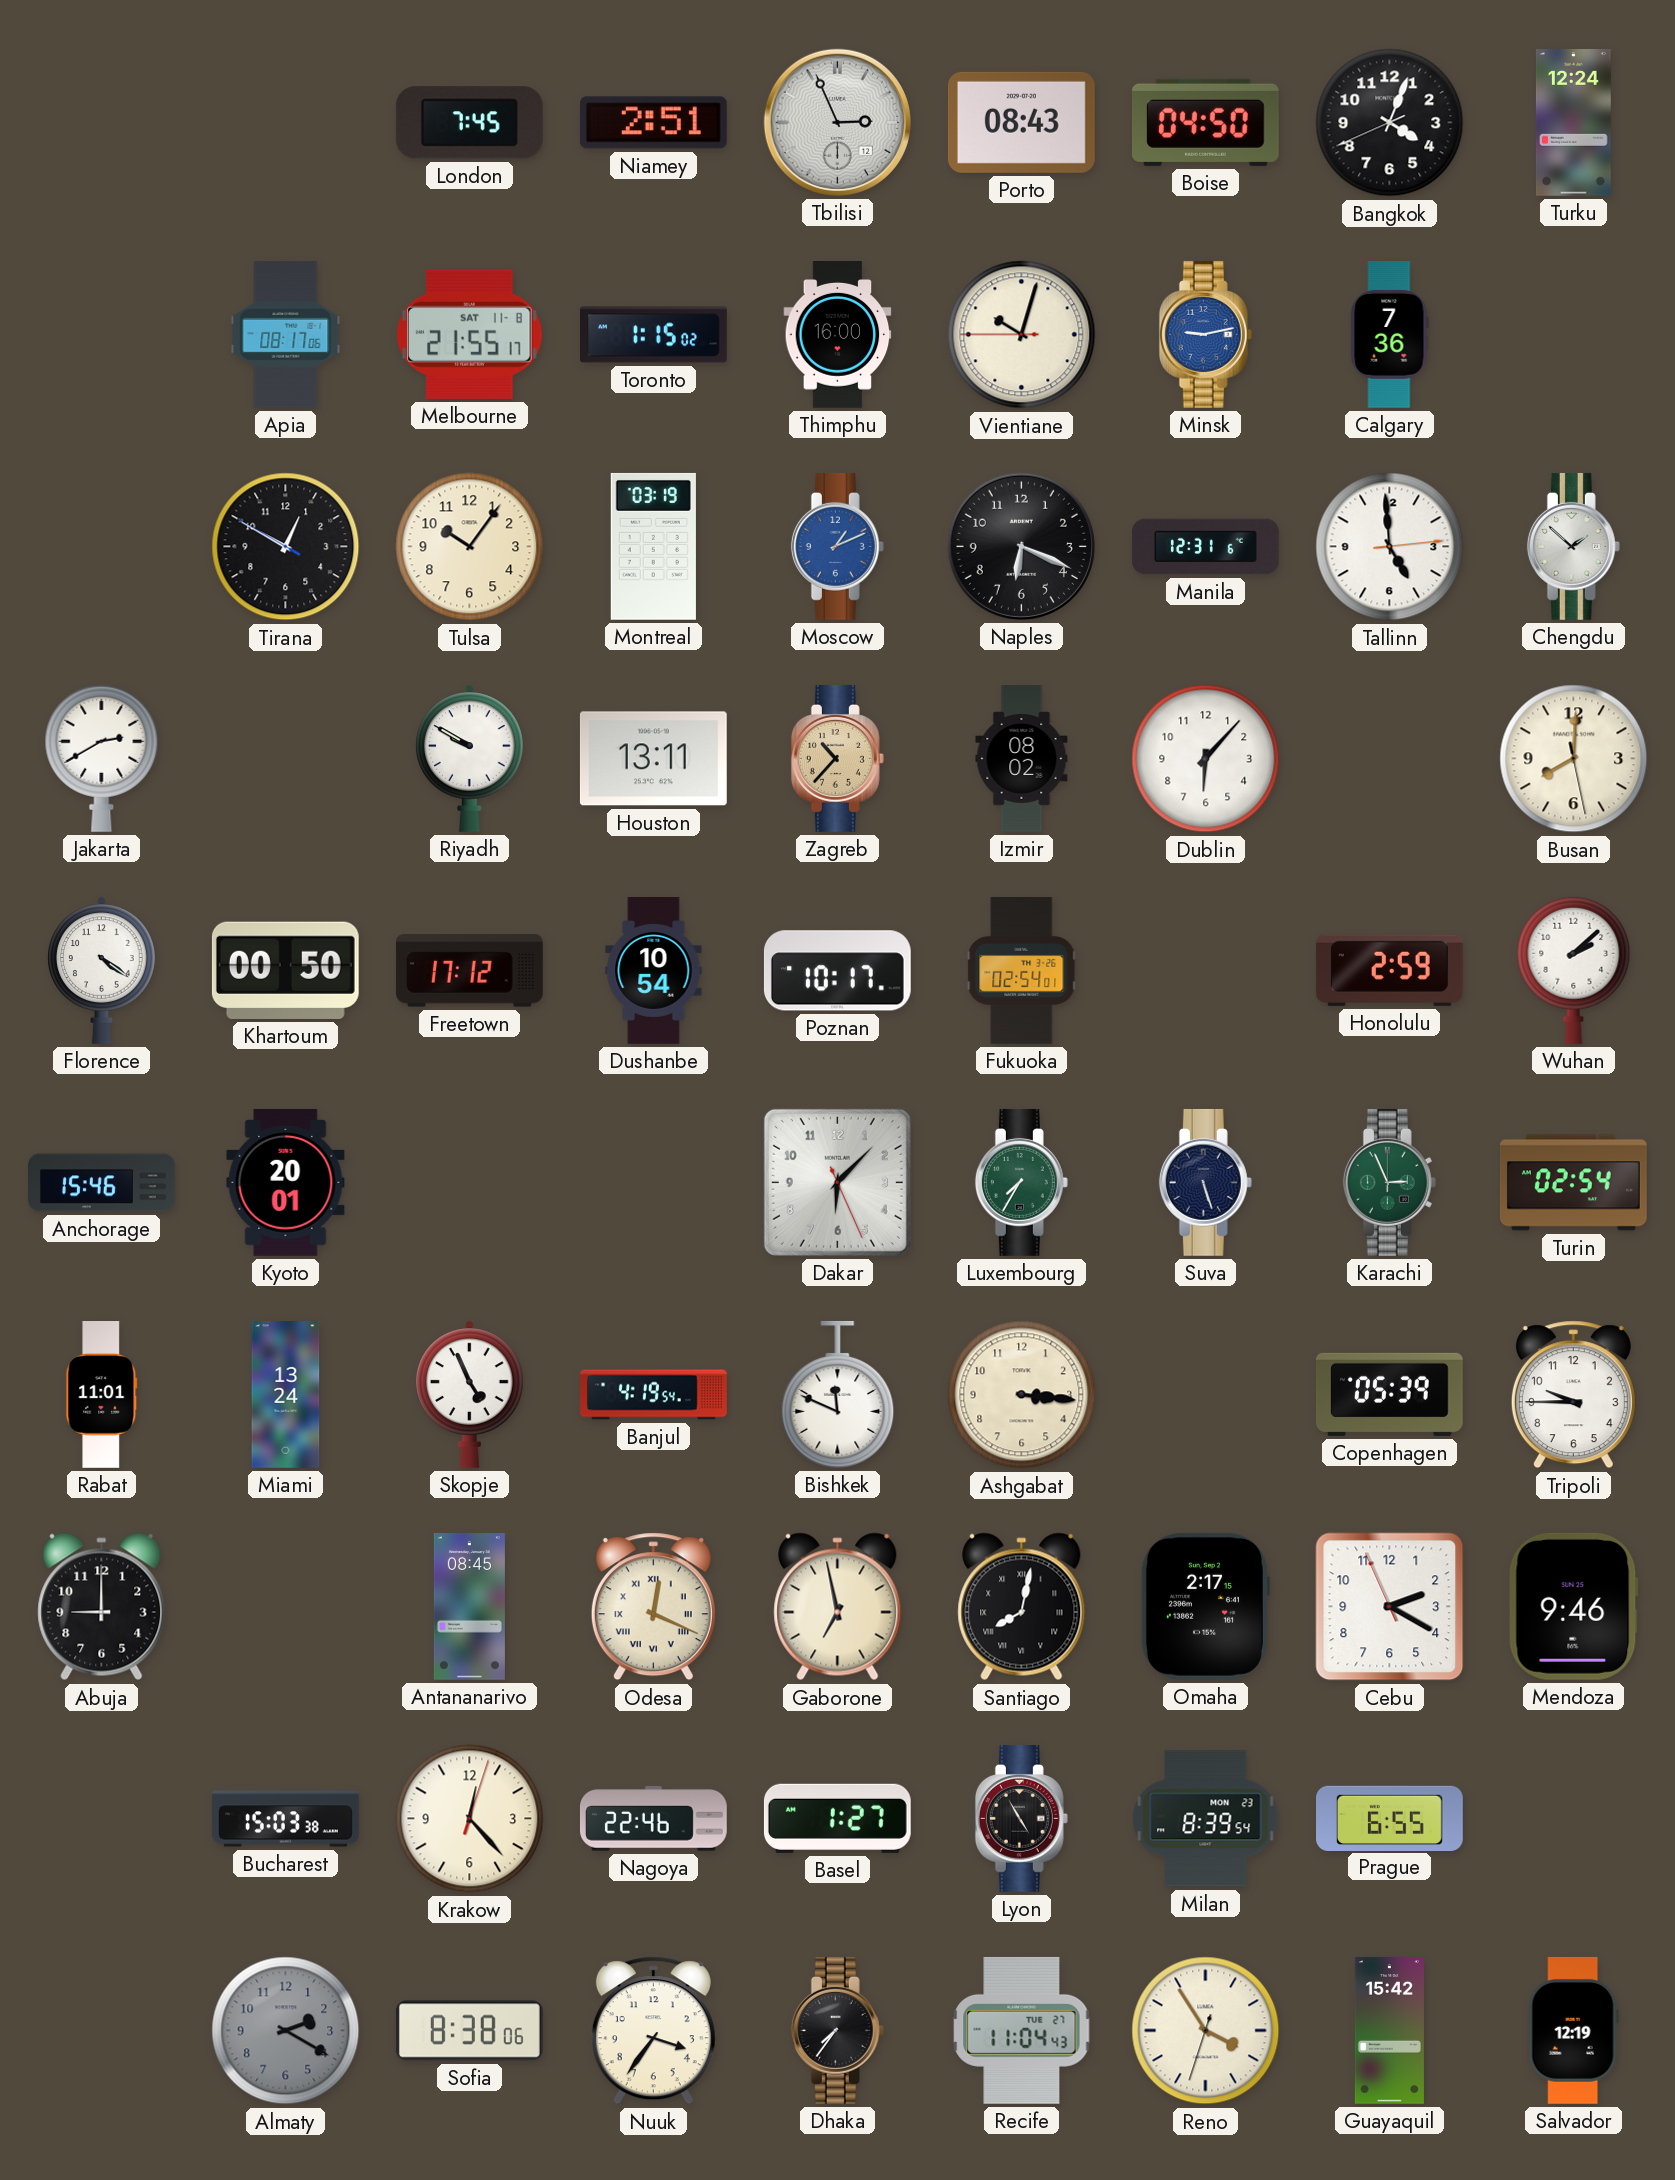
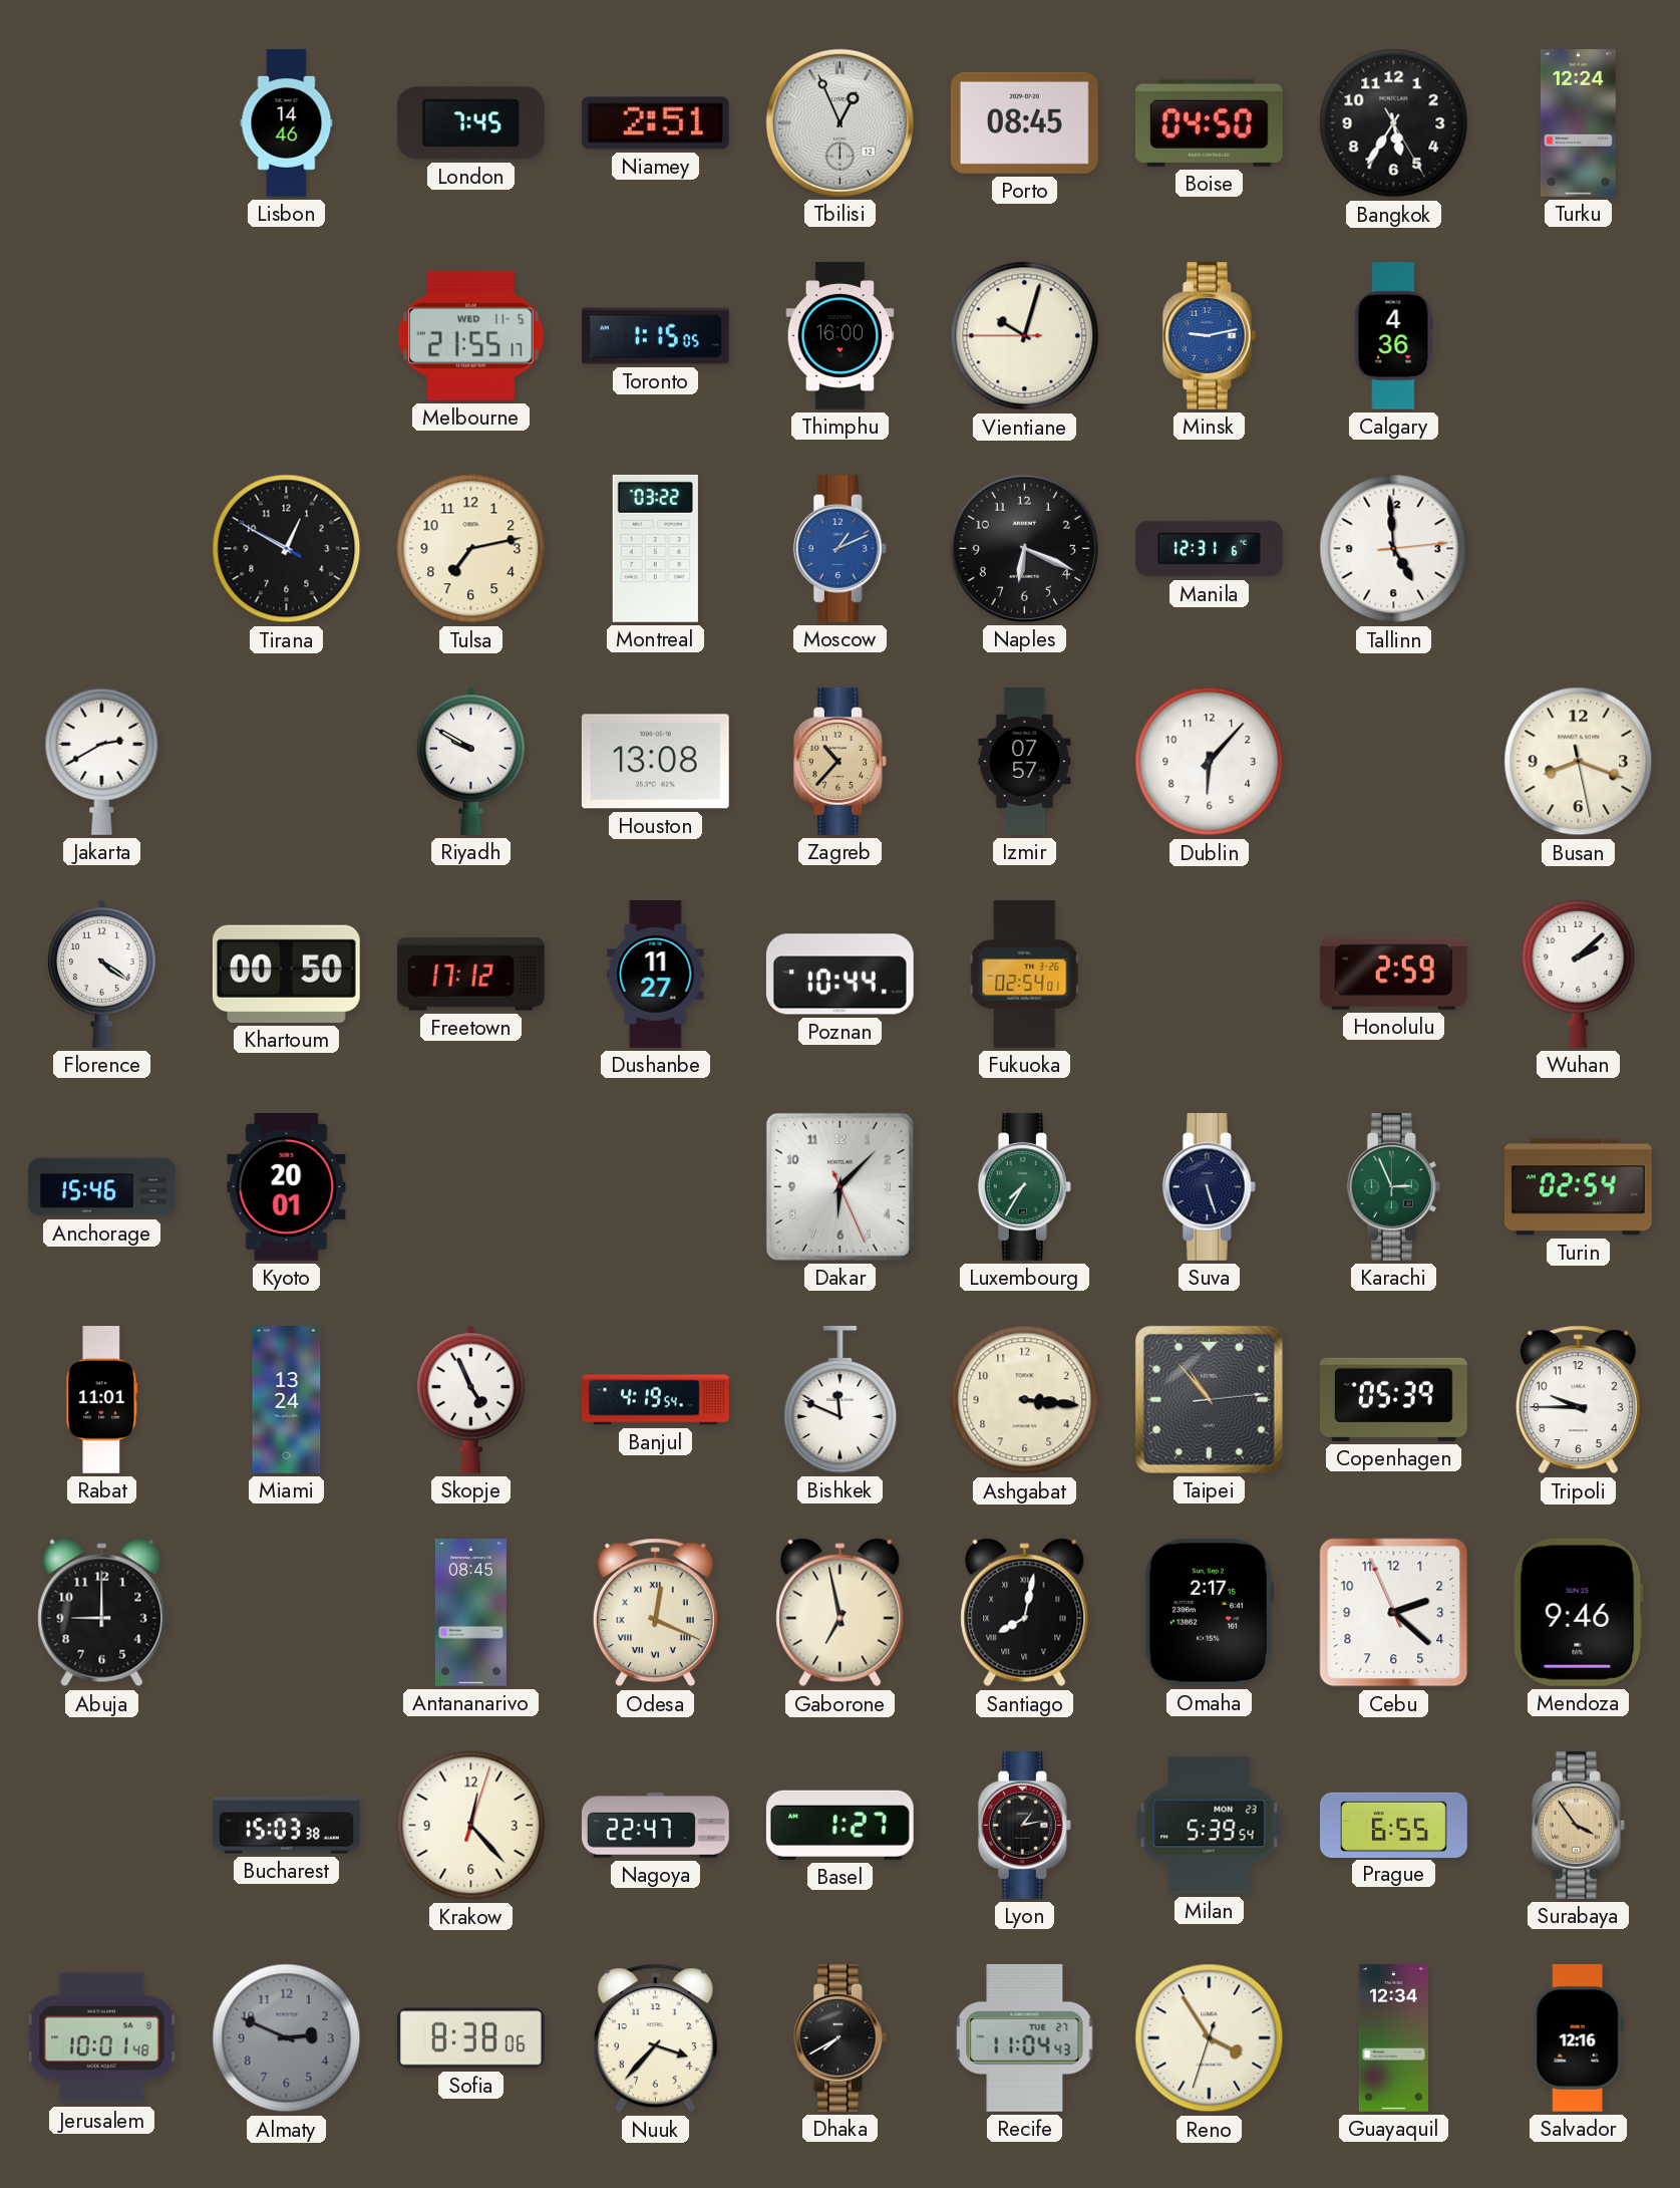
Lisbon: none -> 14:46
Tbilisi: 2:56 -> 12:56
Porto: 08:43 -> 08:45
Bangkok: 4:03 -> 5:35
Apia: 08:17 -> none
Melbourne date: SAT 11-8 -> WED 11-5
Toronto: 1:15:02 -> 1:15:05
Calgary: 7:36 -> 4:36
Tulsa: 10:06 -> 7:13
Montreal: 03:19 -> 03:22
Chengdu: 1:52 -> none
Houston: 13:11 -> 13:08
Izmir: 08:02 -> 07:57
Busan: 8:00 -> 8:18
Dushanbe: 10:54 -> 11:27
Poznan: 10:17 -> 10:44
Taipei: none -> 10:53
Cebu: 2:19 -> 2:21
Nagoya: 22:46 -> 22:47
Lyon: 4:55 -> 1:13
Milan: 8:39 -> 5:39
Surabaya: none -> 3:54
Jerusalem: none -> 10:01
Almaty: 2:20 -> 2:49
Nuuk: 3:36 -> 3:37
Dhaka: 7:36 -> 7:40
Guayaquil: 15:42 -> 12:34
Salvador: 12:19 -> 12:16
